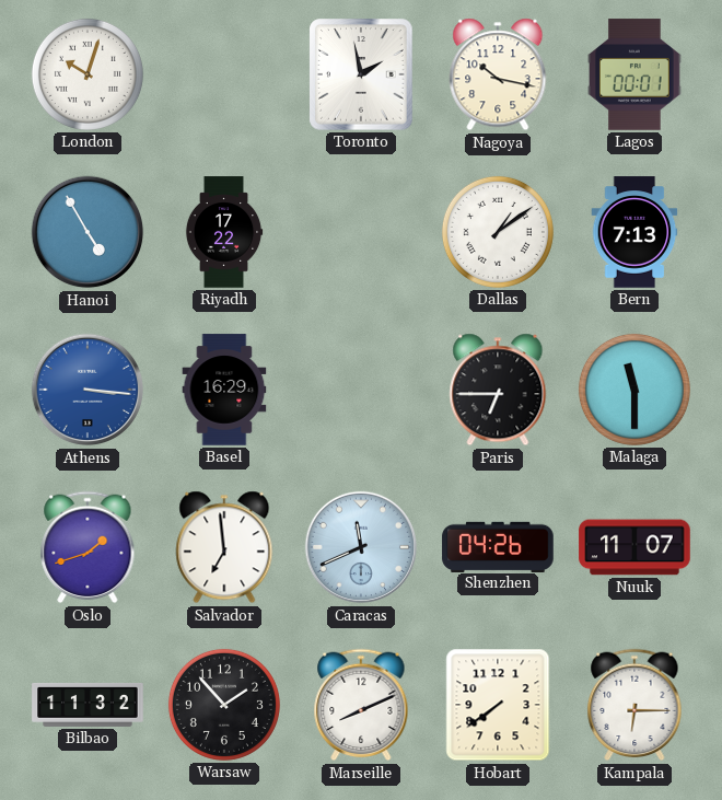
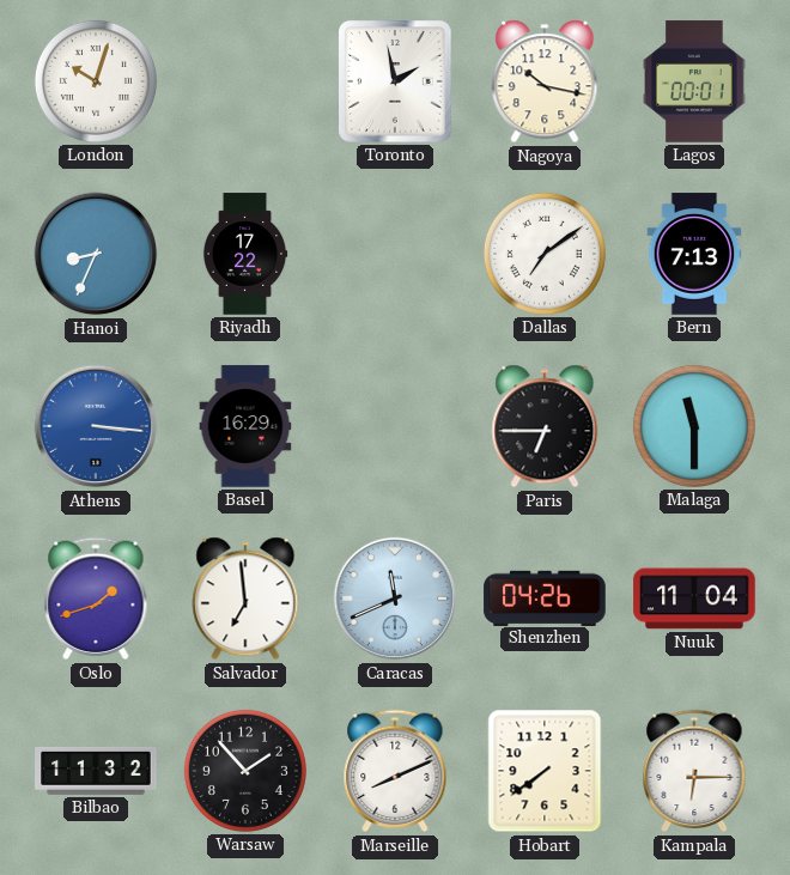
Hanoi: 4:55 -> 8:34
Dallas: 1:09 -> 7:09
Nuuk: 11:07 -> 11:04
